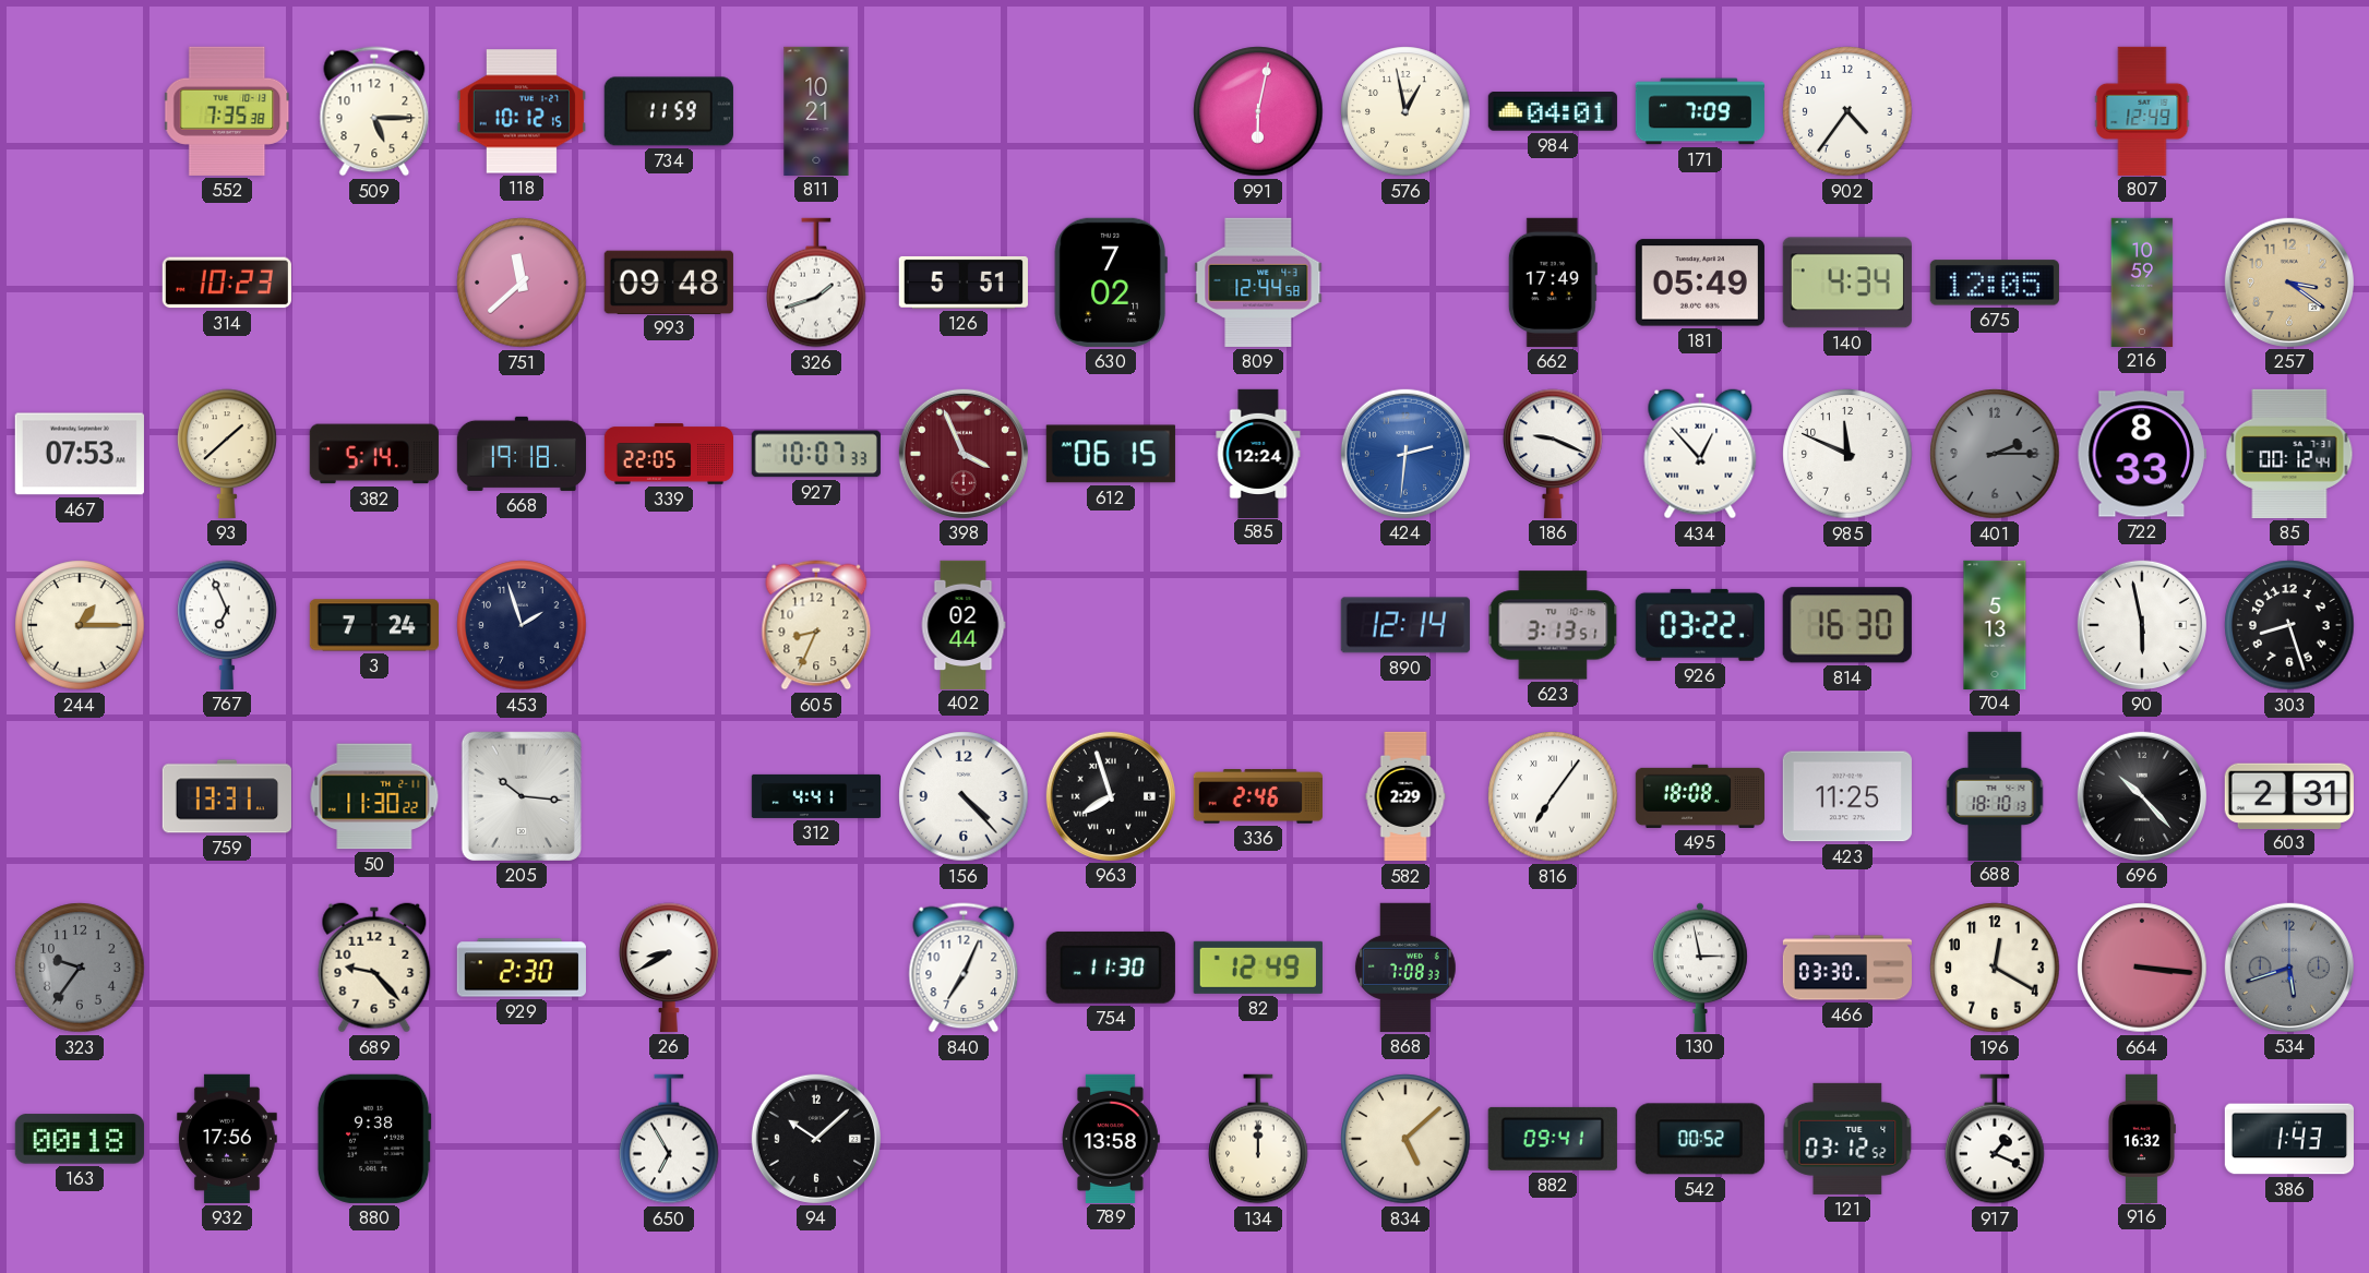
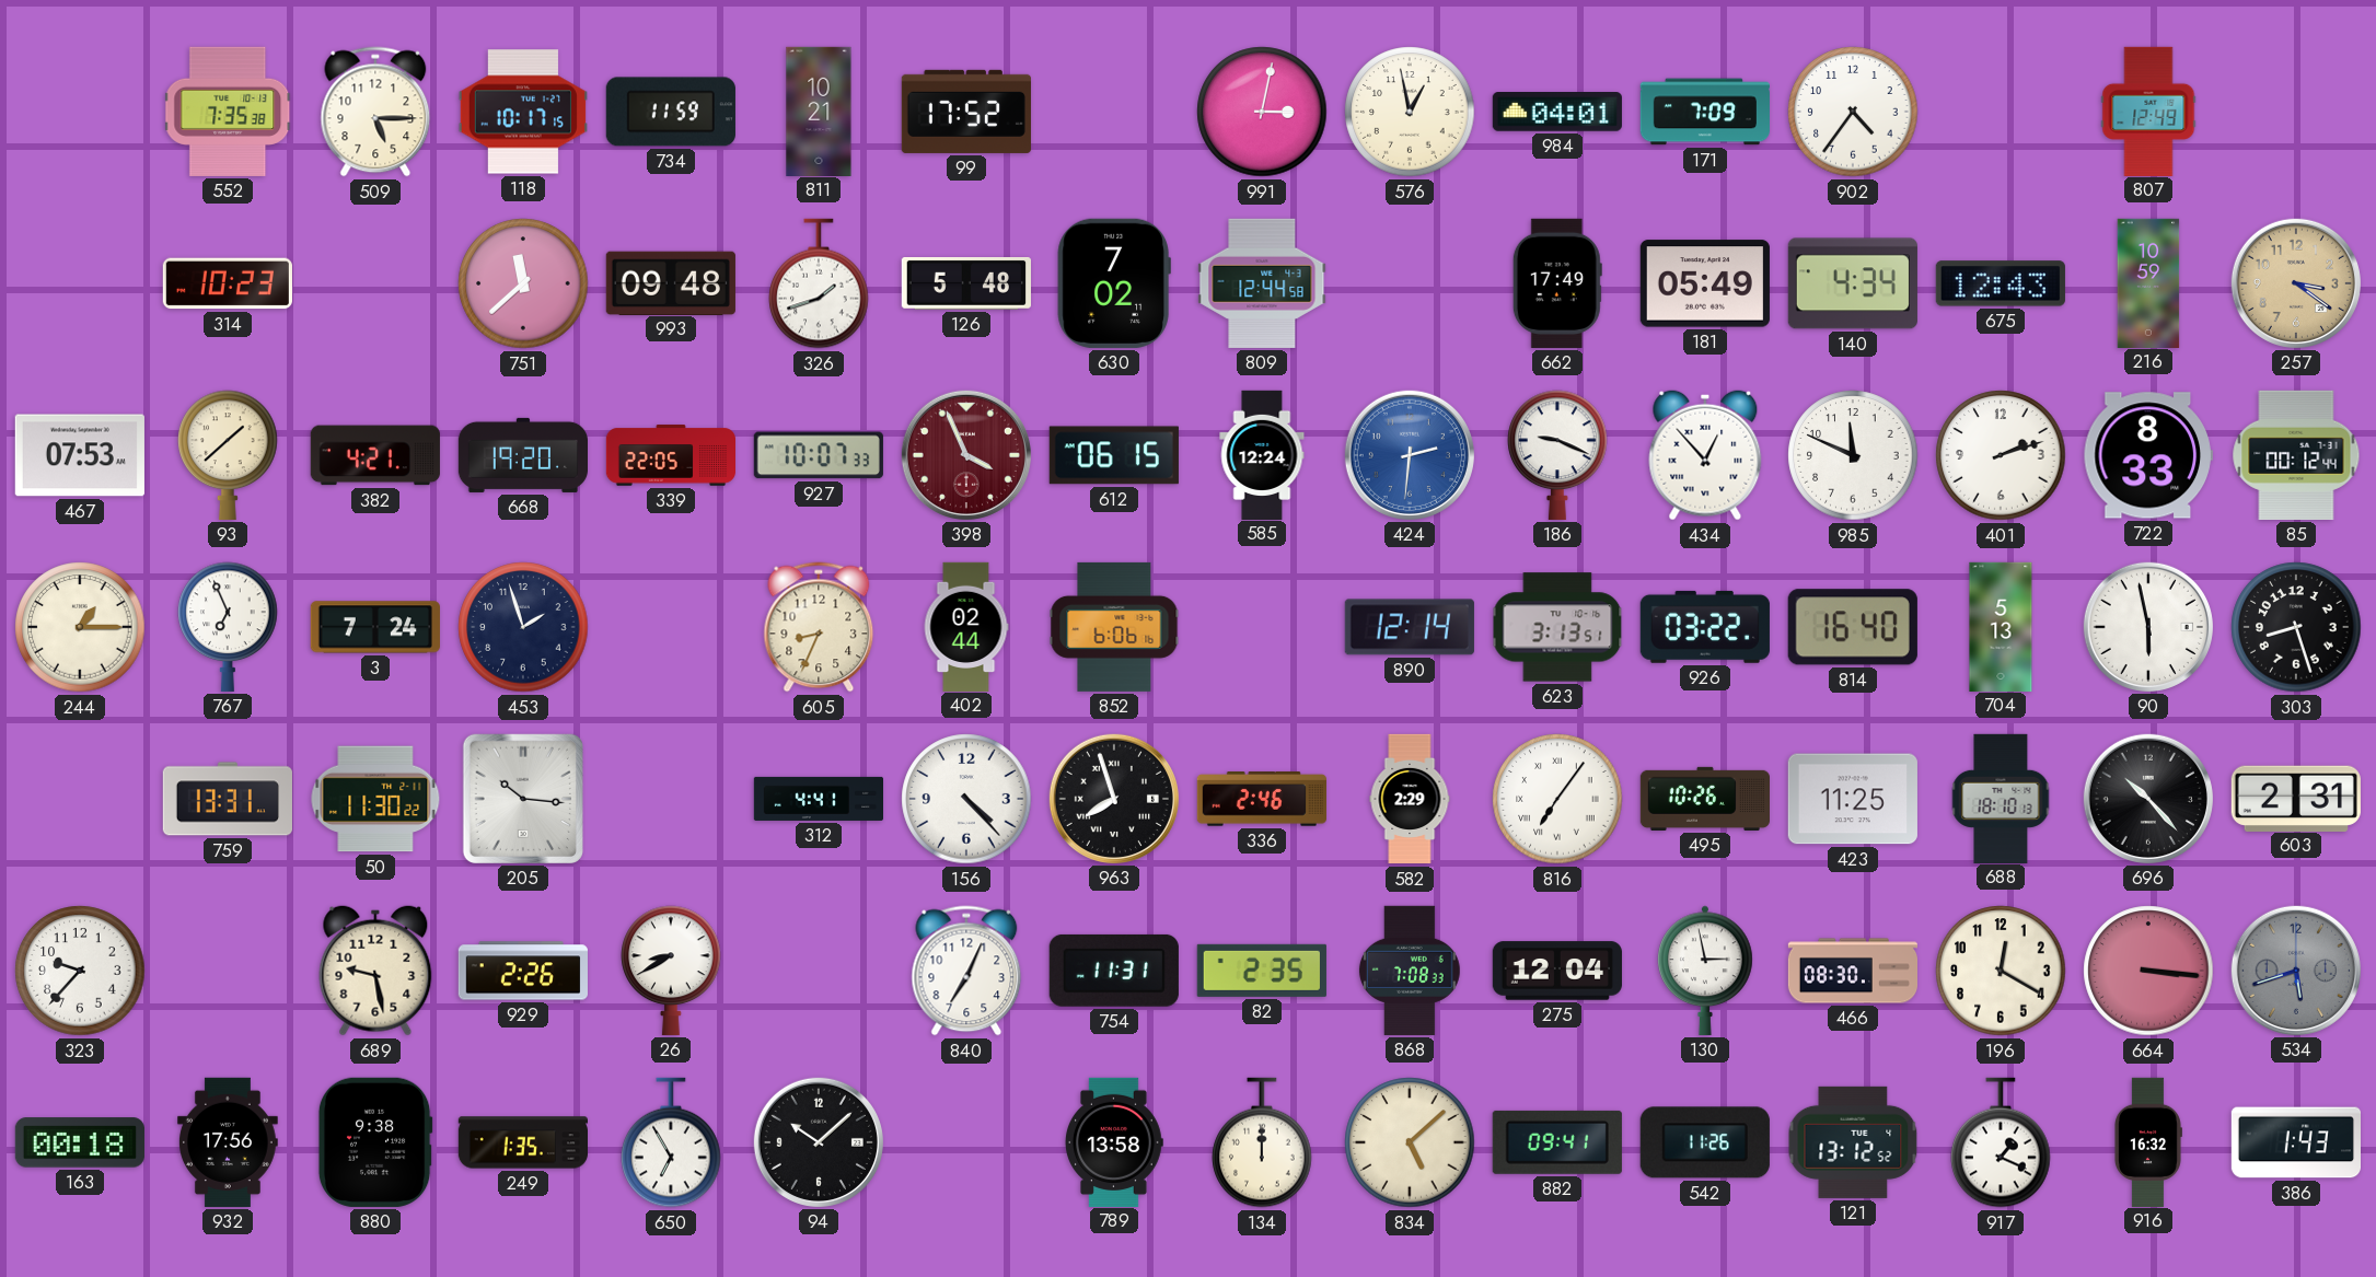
118: 10:12 -> 10:17
99: none -> 17:52
991: 6:02 -> 3:02
126: 5:51 -> 5:48
675: 12:05 -> 12:43
382: 5:14 -> 4:21
668: 19:18 -> 19:20
401: 2:15 -> 2:12
401 dial: grey -> white
852: none -> 6:06
814: 16:30 -> 16:40
495: 18:08 -> 10:26
323: 9:36 -> 9:37
323 dial: grey -> white
689: 9:23 -> 9:28
929: 2:30 -> 2:26
754: 11:30 -> 11:31
82: 12:49 -> 2:35
275: none -> 12:04
466: 03:30 -> 08:30
249: none -> 1:35
542: 00:52 -> 11:26
121: 03:12 -> 13:12
